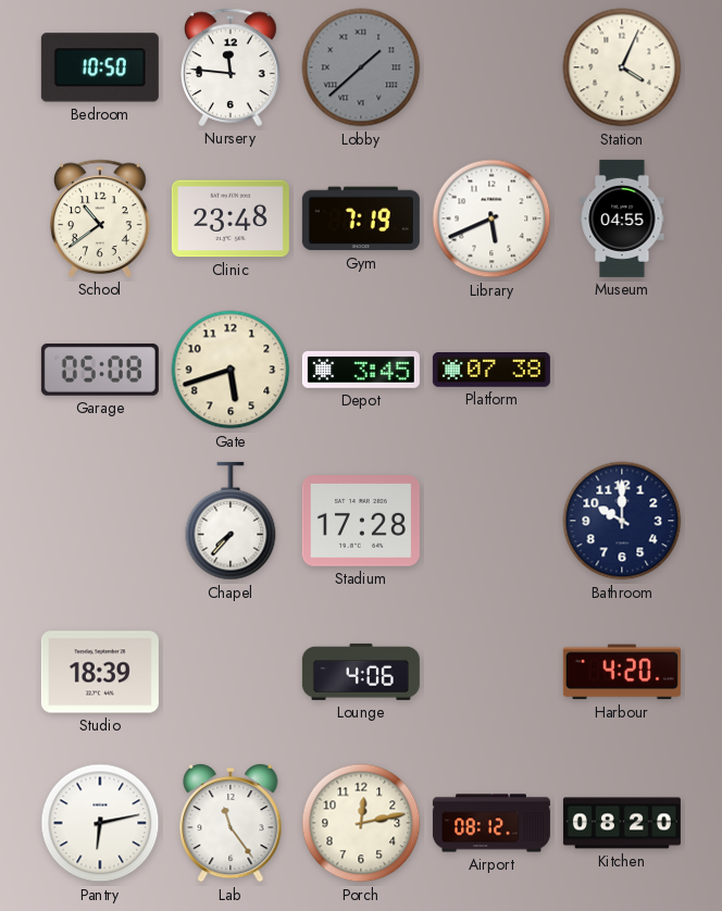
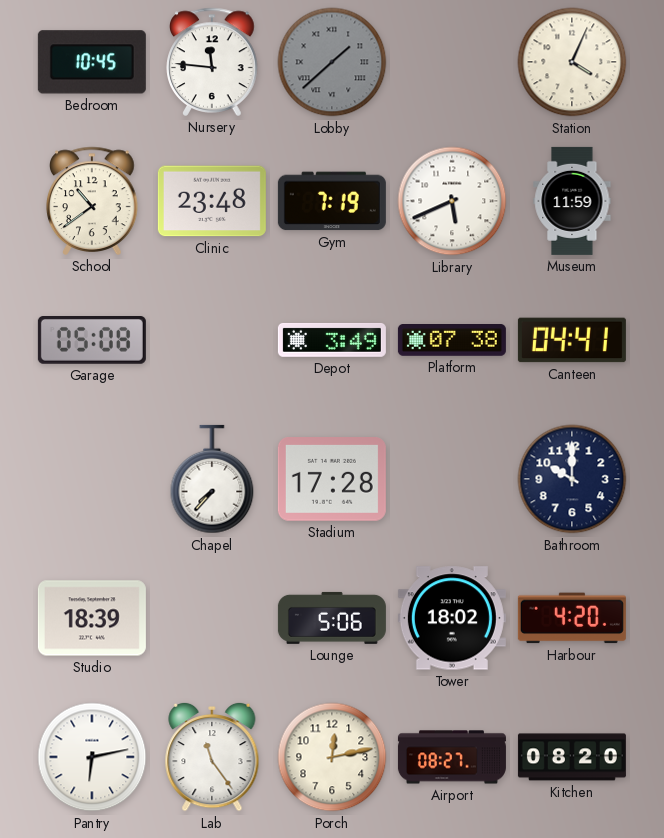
Bedroom: 10:50 -> 10:45
Museum: 04:55 -> 11:59
Gate: 5:42 -> none
Depot: 3:45 -> 3:49
Canteen: none -> 04:41
Lounge: 4:06 -> 5:06
Tower: none -> 18:02
Airport: 08:12 -> 08:27
